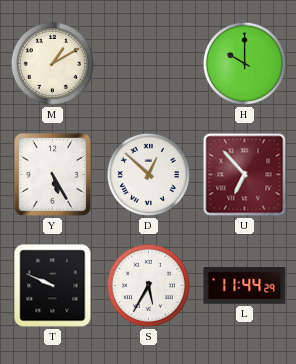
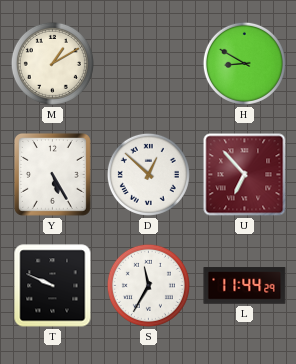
H: 10:00 -> 8:50
S: 5:35 -> 11:35
